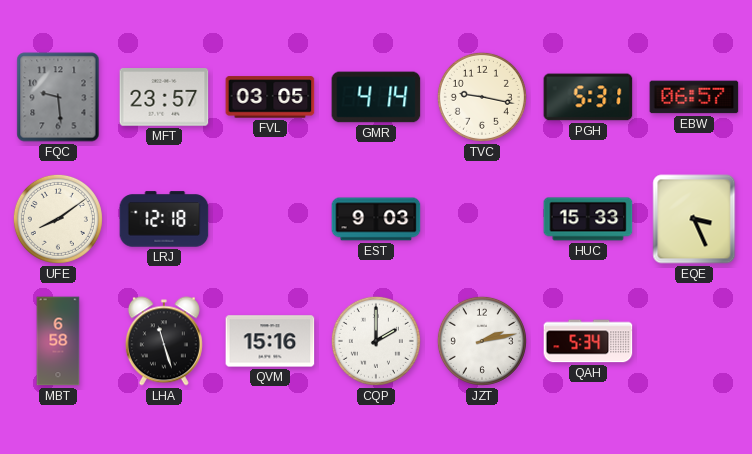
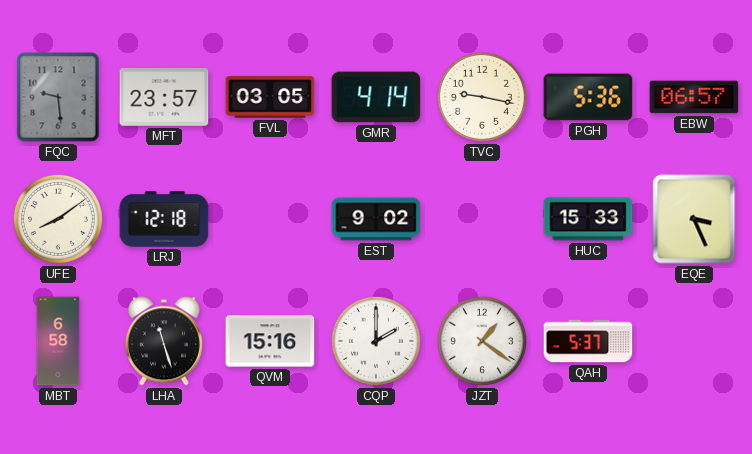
PGH: 5:31 -> 5:36
EST: 9:03 -> 9:02
JZT: 2:13 -> 1:21
QAH: 5:34 -> 5:37
